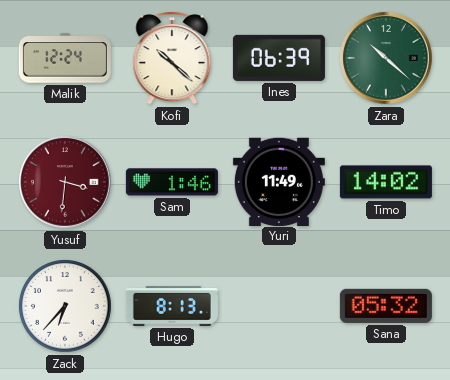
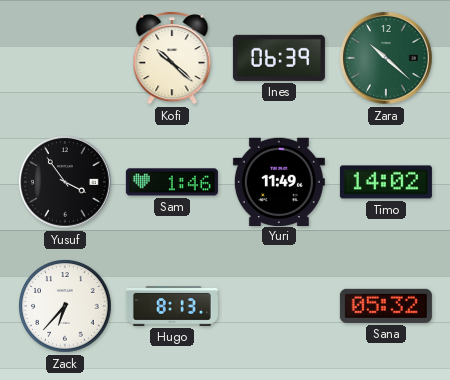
Malik: 12:24 -> none
Yusuf: 3:31 -> 3:54
Yusuf dial: burgundy -> black
